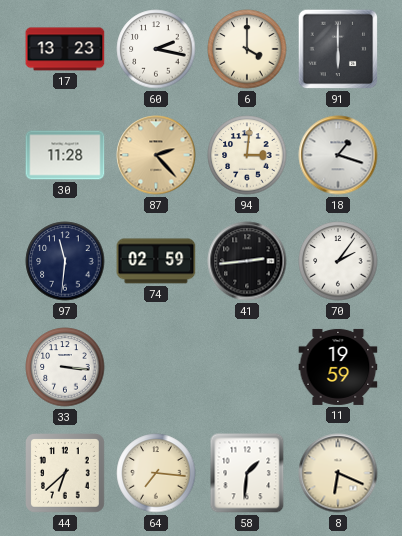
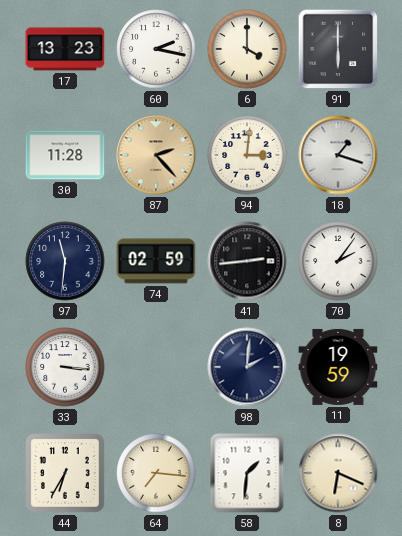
98: none -> 2:01
44: 6:38 -> 6:35
